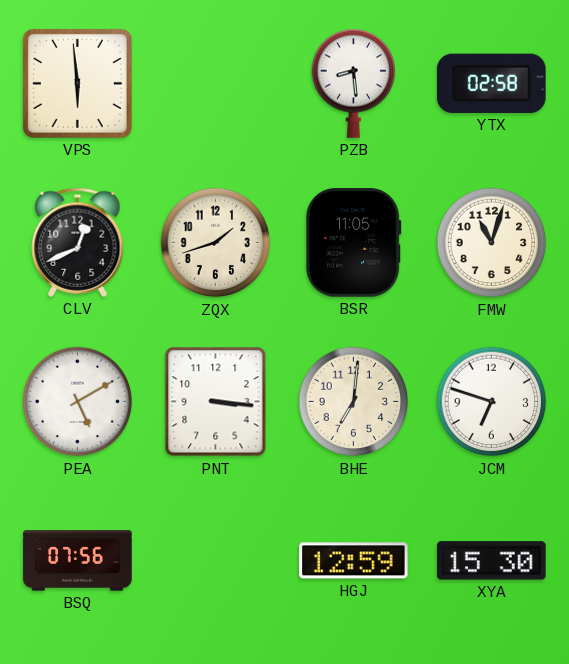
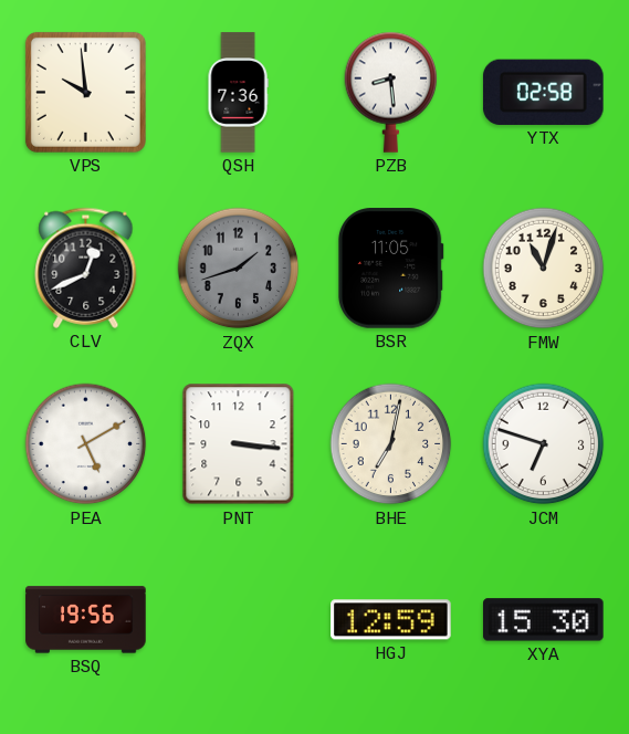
VPS: 5:59 -> 9:59
QSH: none -> 7:36
ZQX dial: cream -> grey
BHE: 7:01 -> 7:02
BSQ: 07:56 -> 19:56
